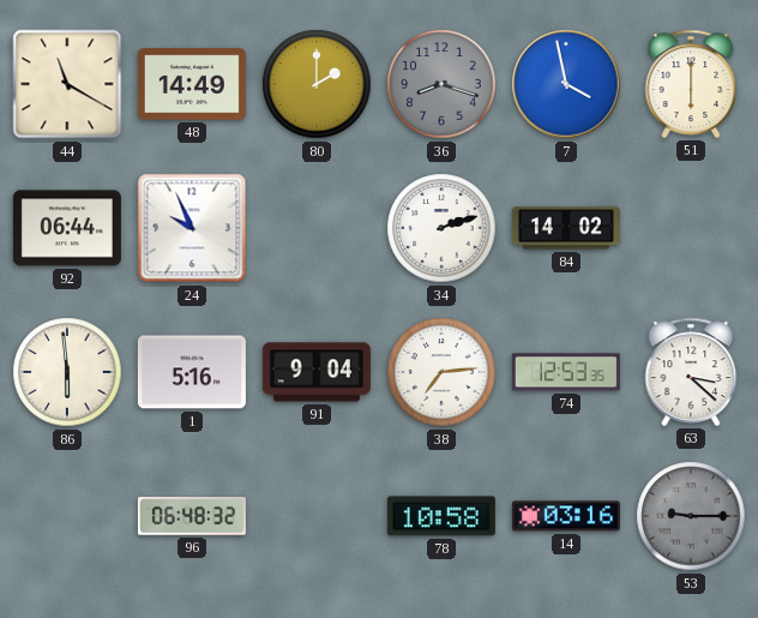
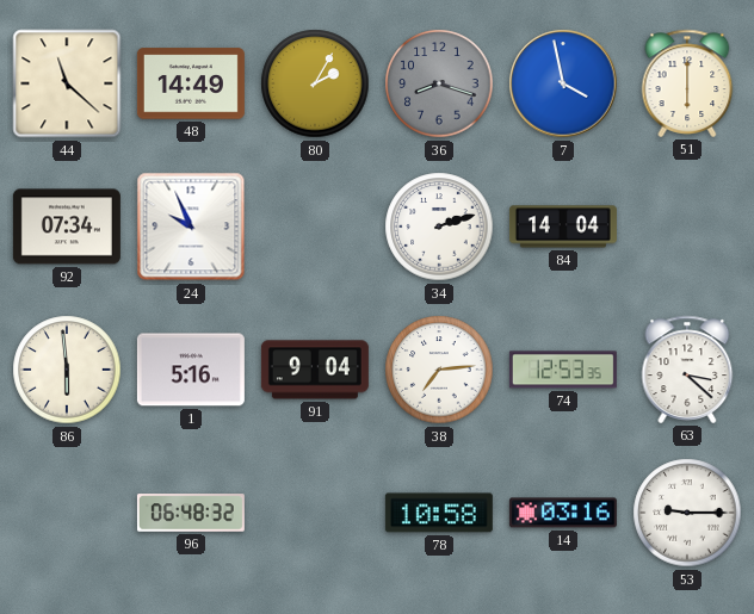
44: 11:20 -> 11:22
80: 2:00 -> 2:05
92: 06:44 -> 07:34
84: 14:02 -> 14:04
53 dial: grey -> white
